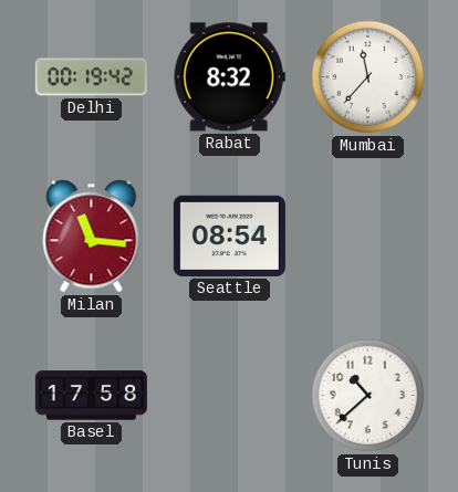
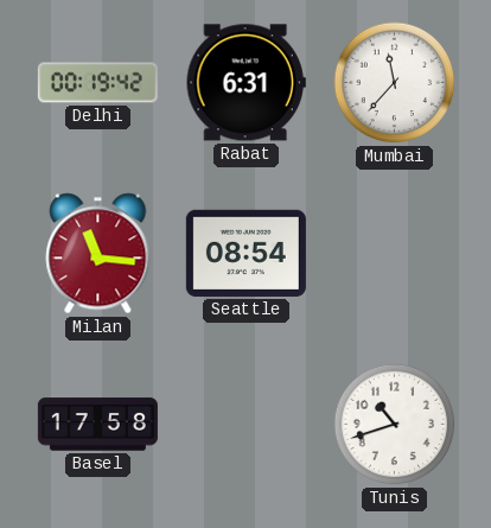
Rabat: 8:32 -> 6:31
Tunis: 10:38 -> 10:42
